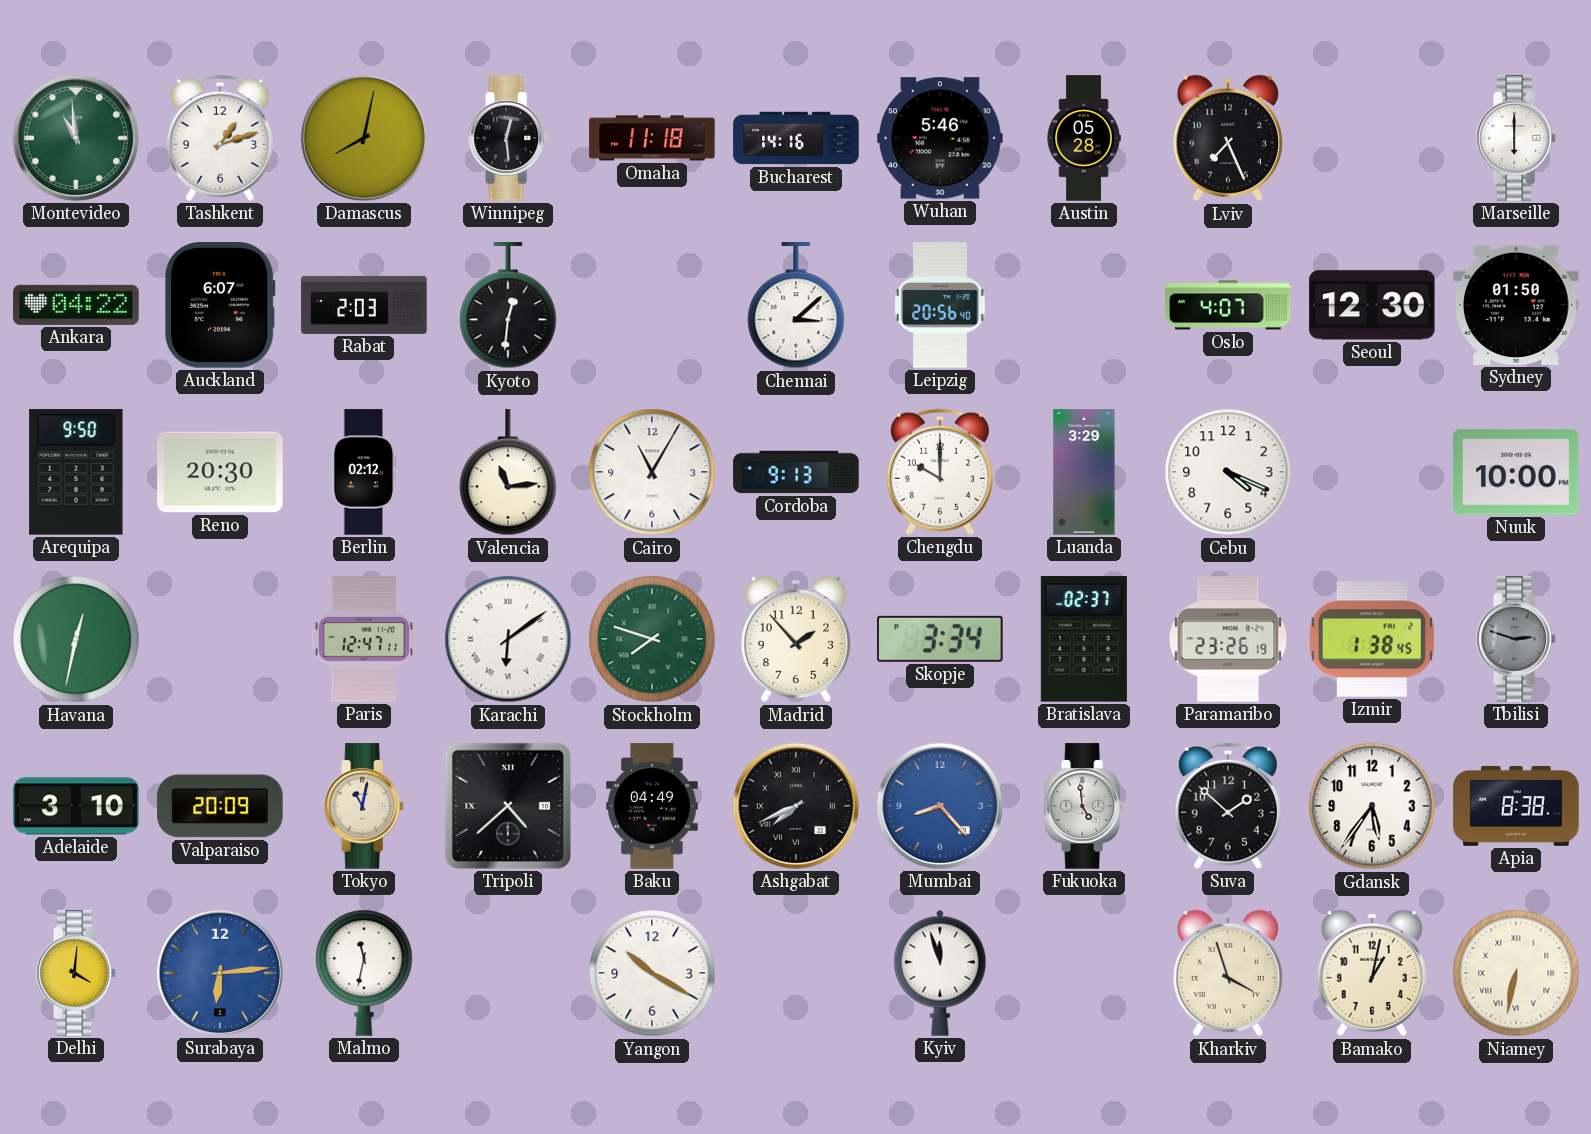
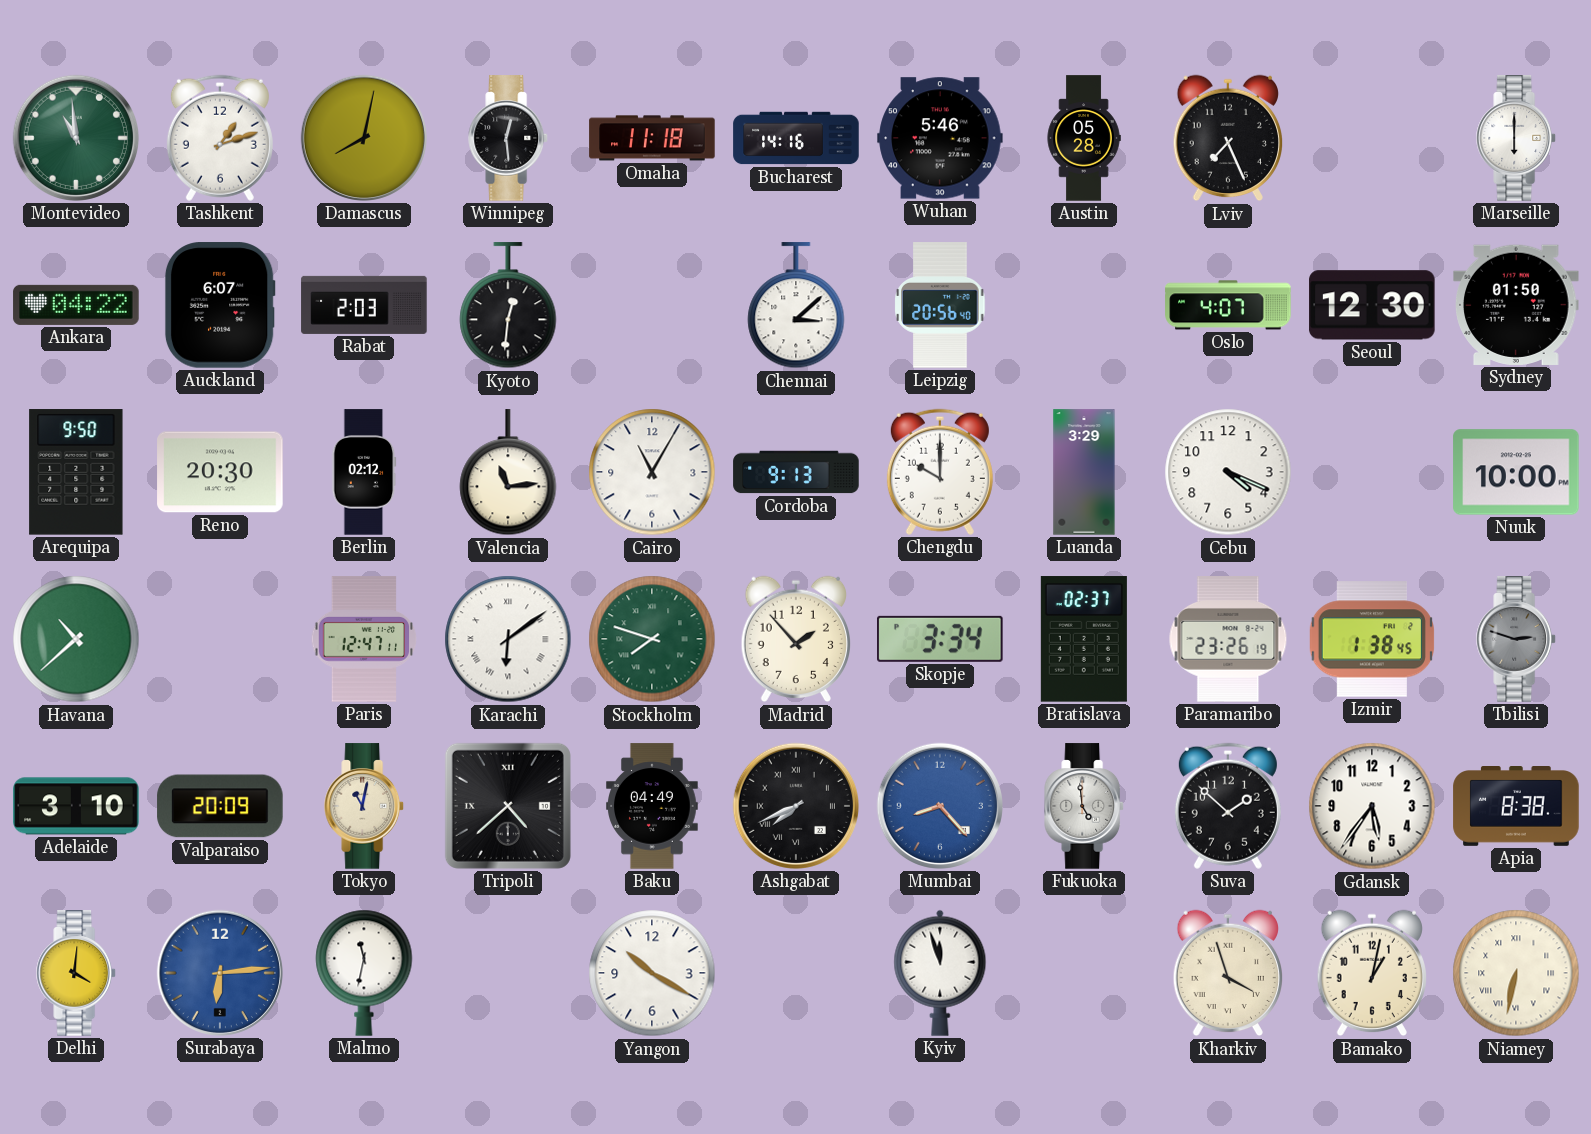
Havana: 12:32 -> 10:38
